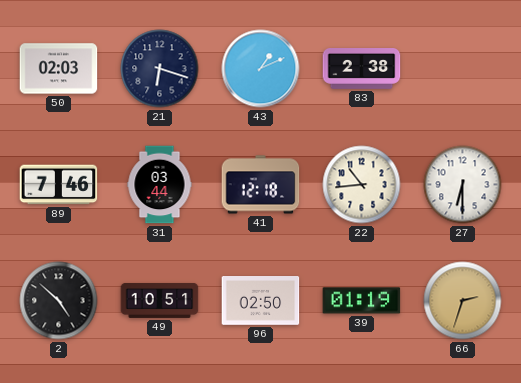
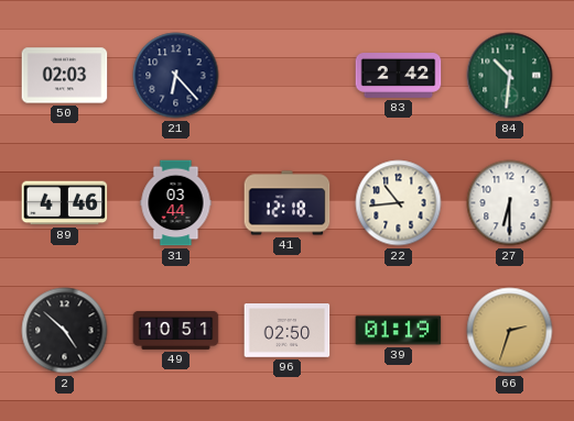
21: 6:18 -> 6:23
43: 1:11 -> none
83: 2:38 -> 2:42
84: none -> 10:31
89: 7:46 -> 4:46
